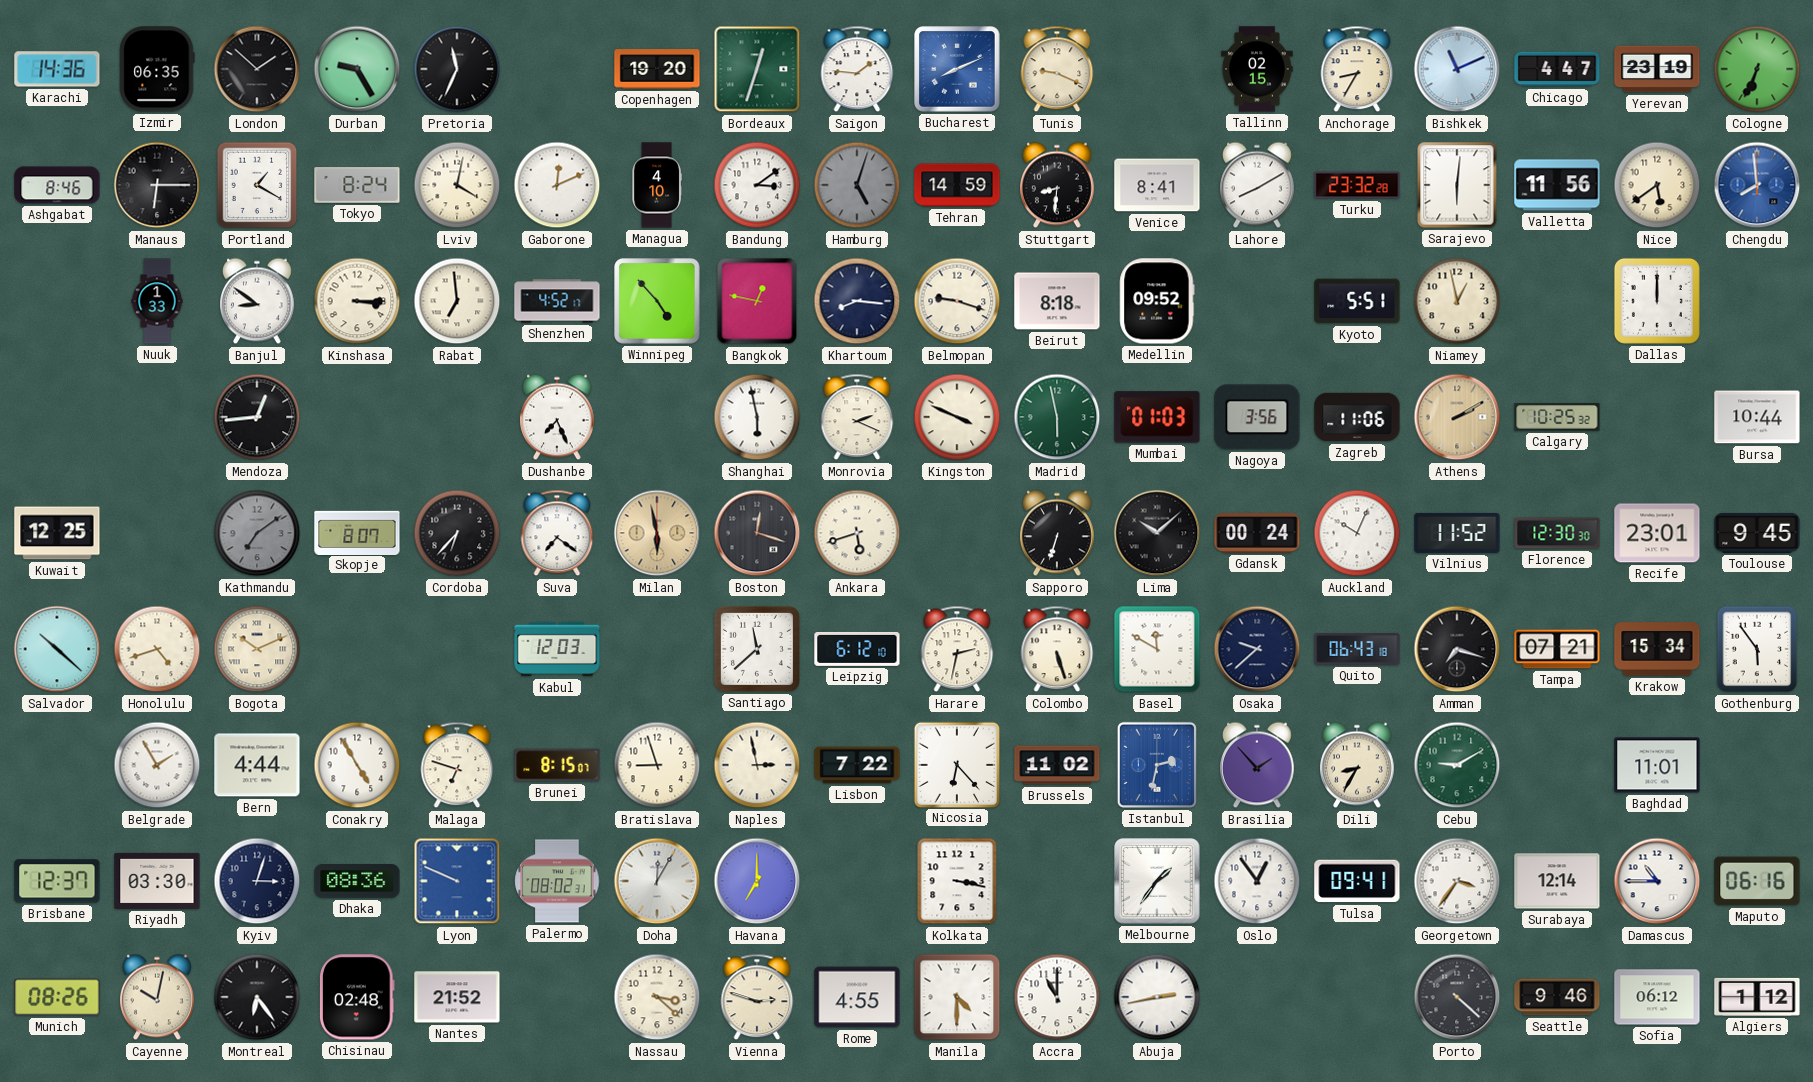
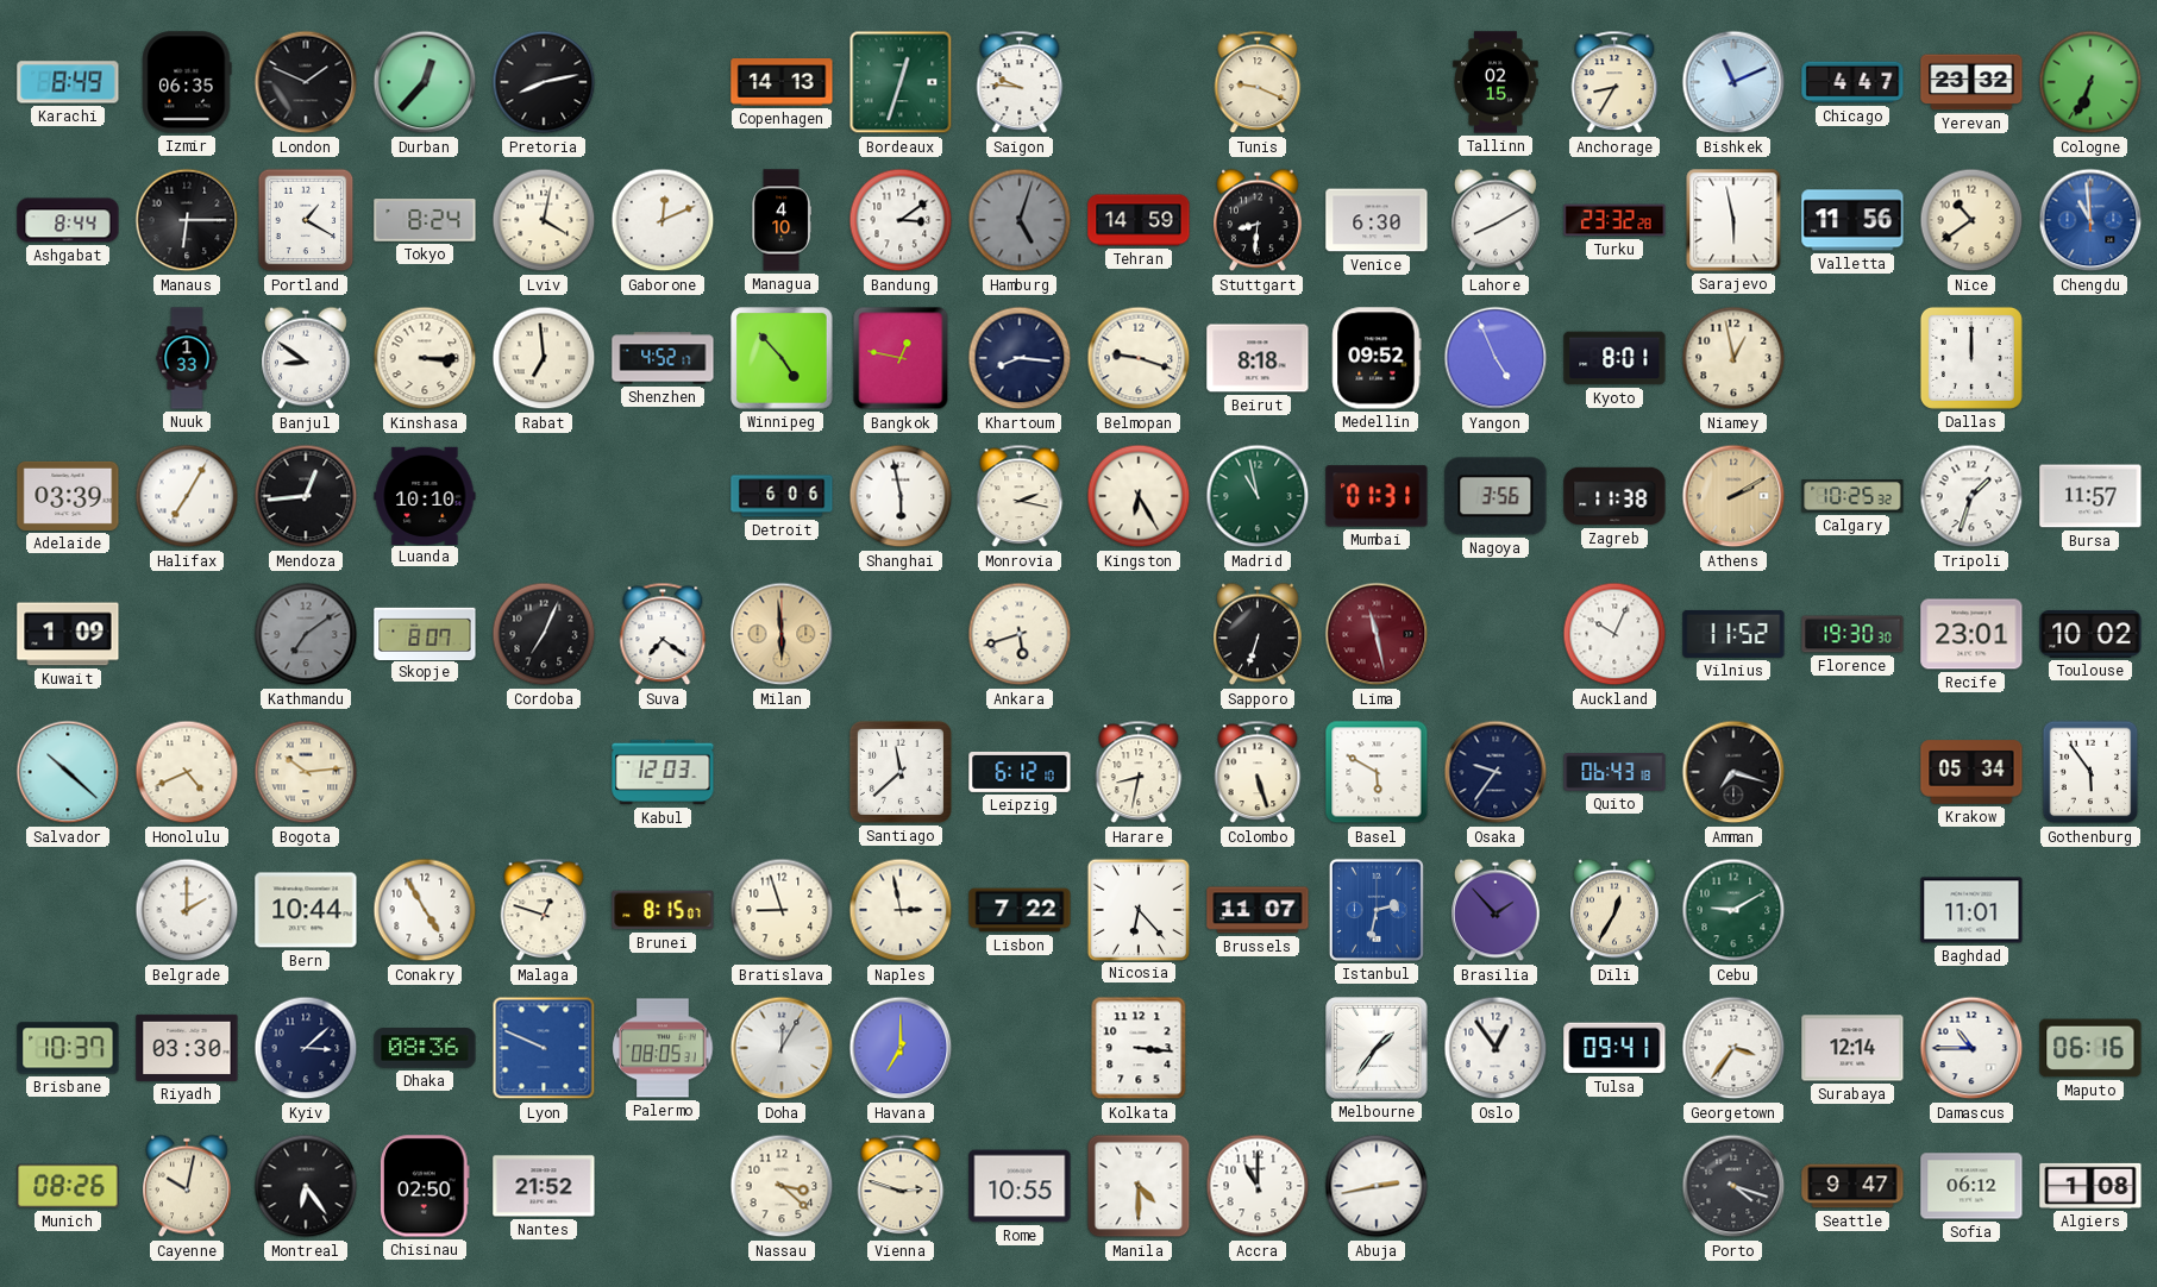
Karachi: 14:36 -> 8:49
London: 1:52 -> 1:49
Durban: 9:25 -> 12:37
Pretoria: 11:34 -> 8:13
Copenhagen: 19:20 -> 14:13
Saigon: 1:46 -> 9:46
Bucharest: 8:11 -> none
Yerevan: 23:19 -> 23:32
Ashgabat: 8:46 -> 8:44
Venice: 8:41 -> 6:30
Sarajevo: 6:01 -> 5:58
Nice: 5:39 -> 10:39
Chengdu: 7:59 -> 10:59
Yangon: none -> 4:56
Kyoto: 5:51 -> 8:01
Adelaide: none -> 03:39
Halifax: none -> 7:05
Luanda: none -> 10:10
Dushanbe: 7:26 -> none
Detroit: none -> 6:06
Monrovia: 2:19 -> 2:17
Kingston: 3:49 -> 6:25
Madrid: 5:58 -> 10:58
Mumbai: 01:03 -> 01:31
Zagreb: 11:06 -> 11:38
Tripoli: none -> 1:33
Bursa: 10:44 -> 11:57
Kuwait: 12:25 -> 1:09
Cordoba: 6:37 -> 7:04
Milan: 5:58 -> 5:59
Boston: 12:18 -> none
Lima: 10:08 -> 11:28
Lima dial: black -> burgundy
Gdansk: 00:24 -> none
Florence: 12:30 -> 19:30
Toulouse: 9:45 -> 10:02
Honolulu: 4:42 -> 4:41
Bogota: 10:11 -> 10:14
Harare: 2:32 -> 8:32
Basel: 11:50 -> 5:50
Osaka: 9:38 -> 9:36
Tampa: 07:21 -> none
Krakow: 15:34 -> 05:34
Belgrade: 1:55 -> 2:00
Bern: 4:44 -> 10:44
Malaga: 6:48 -> 12:48
Brussels: 11:02 -> 11:07
Dili: 8:35 -> 12:35
Brisbane: 12:37 -> 10:37
Kyiv: 3:03 -> 3:08
Palermo: 08:02 -> 08:05
Kolkata: 3:17 -> 3:16
Chisinau: 02:48 -> 02:50
Rome: 4:55 -> 10:55
Porto: 4:22 -> 4:18
Seattle: 9:46 -> 9:47
Algiers: 1:12 -> 1:08
